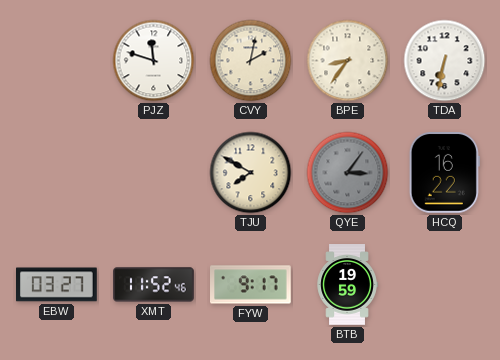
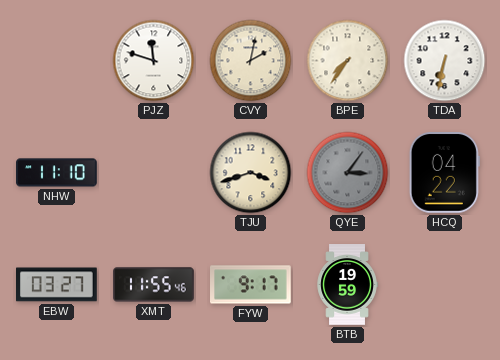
BPE: 8:36 -> 7:36
NHW: none -> 11:10
TJU: 7:50 -> 3:42
HCQ: 16:22 -> 04:22
XMT: 11:52 -> 11:55
